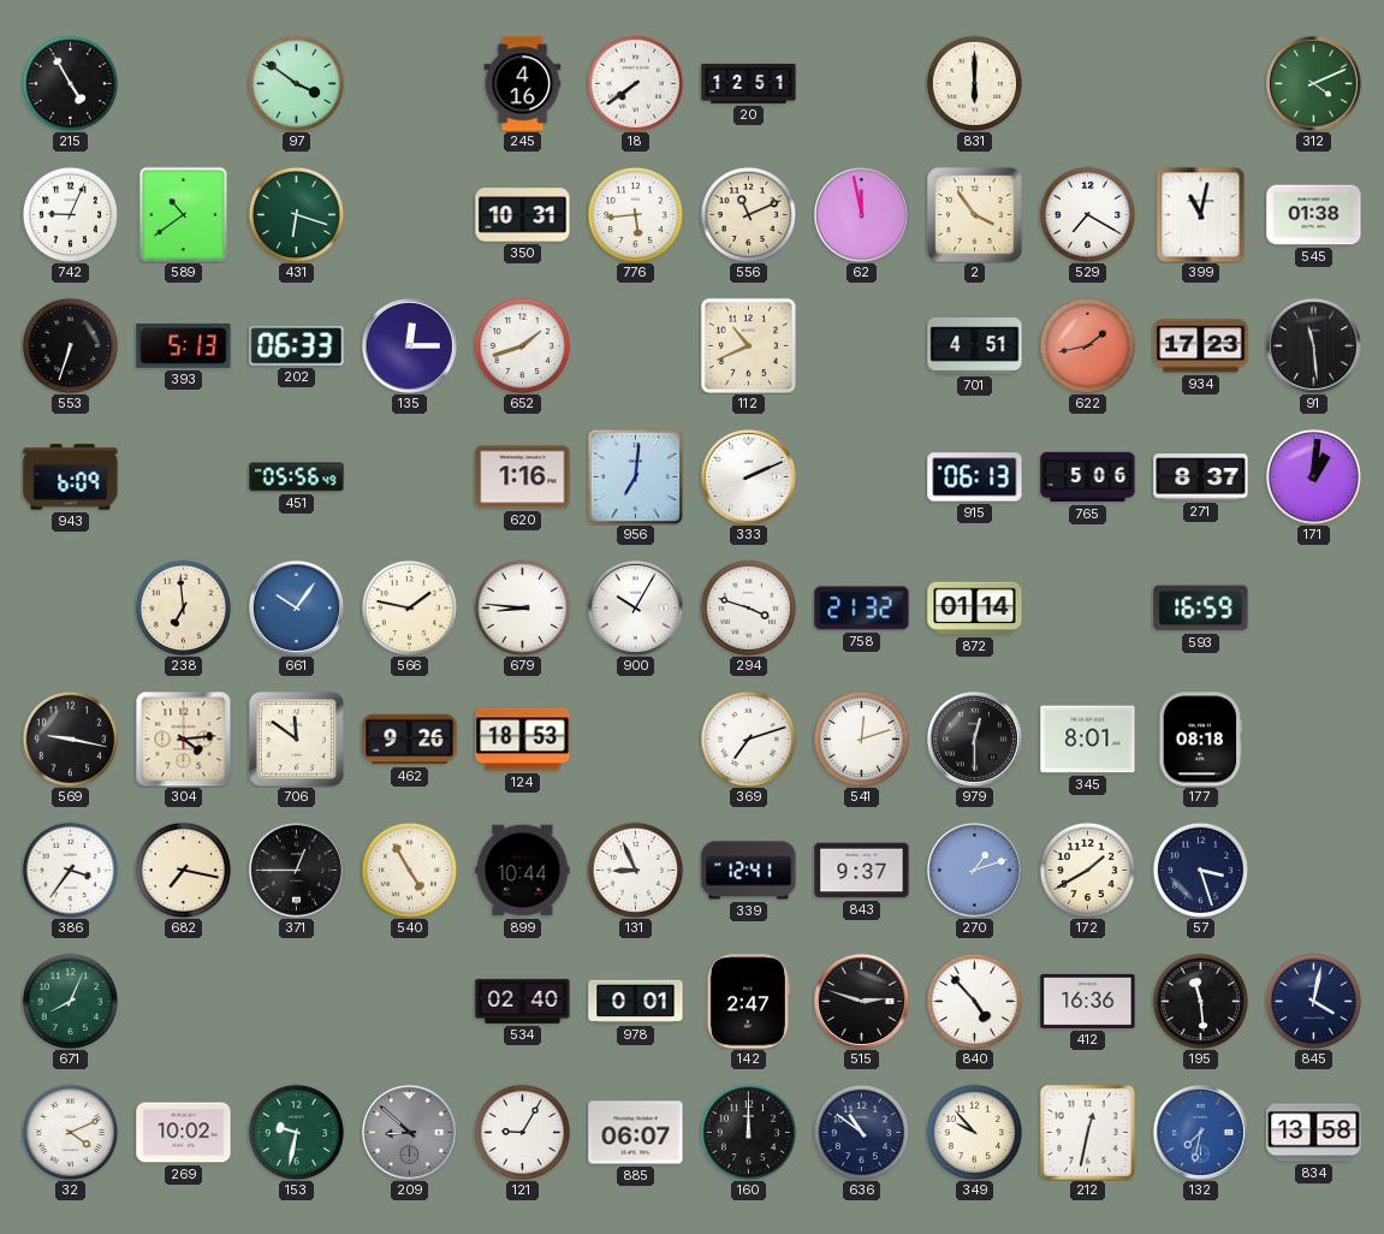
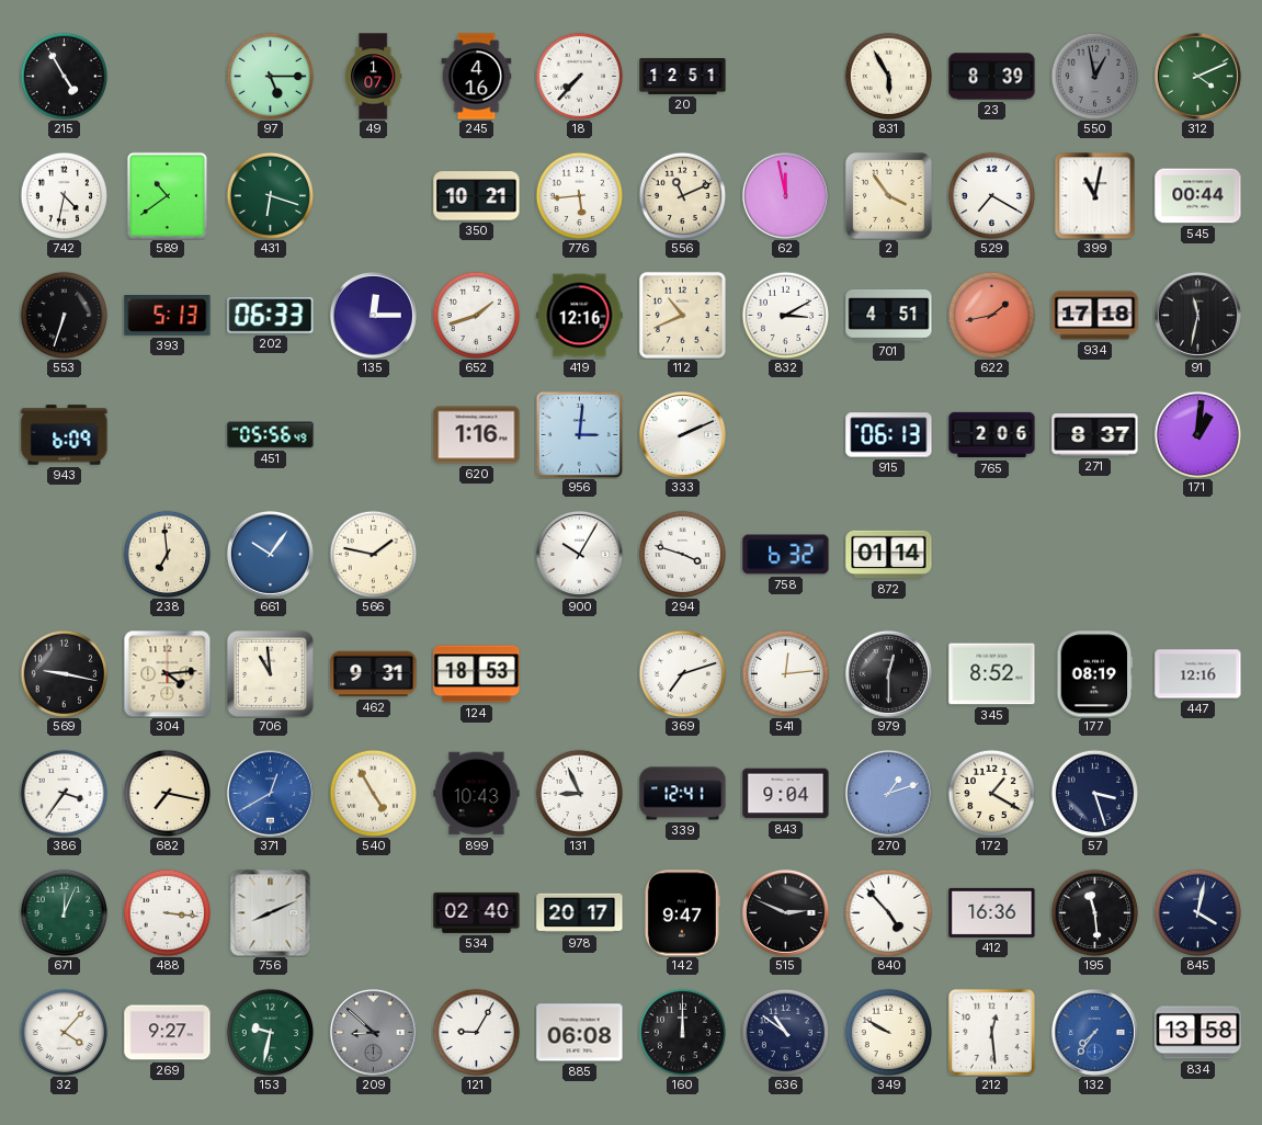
97: 3:51 -> 5:15
49: none -> 1:07
18: 7:39 -> 7:37
831: 6:00 -> 5:55
23: none -> 8:39
550: none -> 12:58
742: 9:04 -> 4:32
350: 10:31 -> 10:21
545: 01:38 -> 00:44
419: none -> 12:16
832: none -> 3:10
934: 17:23 -> 17:18
91: 11:29 -> 11:32
956: 7:01 -> 3:01
765: 5:06 -> 2:06
679: 8:46 -> none
758: 21:32 -> 6:32
593: 16:59 -> none
706: 11:51 -> 10:59
462: 9:26 -> 9:31
541: 12:12 -> 12:14
345: 8:01 -> 8:52
177: 08:18 -> 08:19
447: none -> 12:16
371: 12:45 -> 12:40
371 dial: black -> blue
899: 10:44 -> 10:43
843: 9:37 -> 9:04
172: 1:40 -> 1:20
671: 8:04 -> 12:04
488: none -> 3:16
756: none -> 8:11
978: 0:01 -> 20:17
142: 2:47 -> 9:47
515: 2:48 -> 2:49
32: 4:11 -> 4:07
269: 10:02 -> 9:27
885: 06:07 -> 06:08
349: 9:53 -> 9:50
212: 12:32 -> 12:29
132: 7:32 -> 7:36
